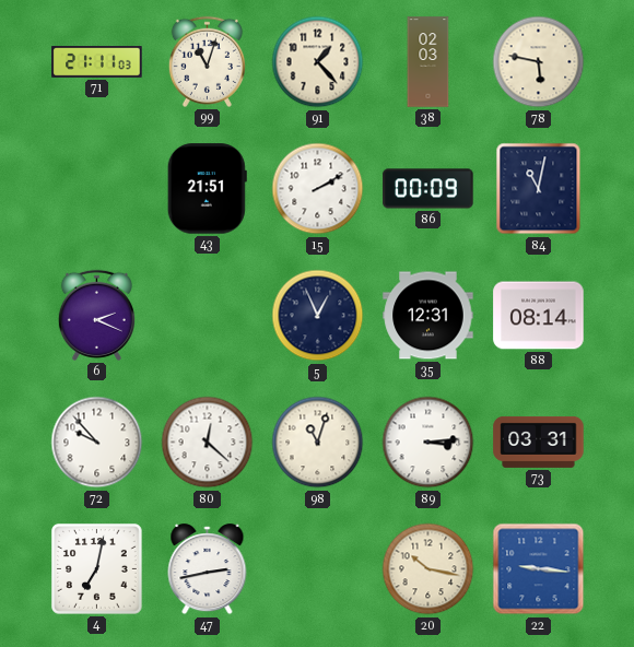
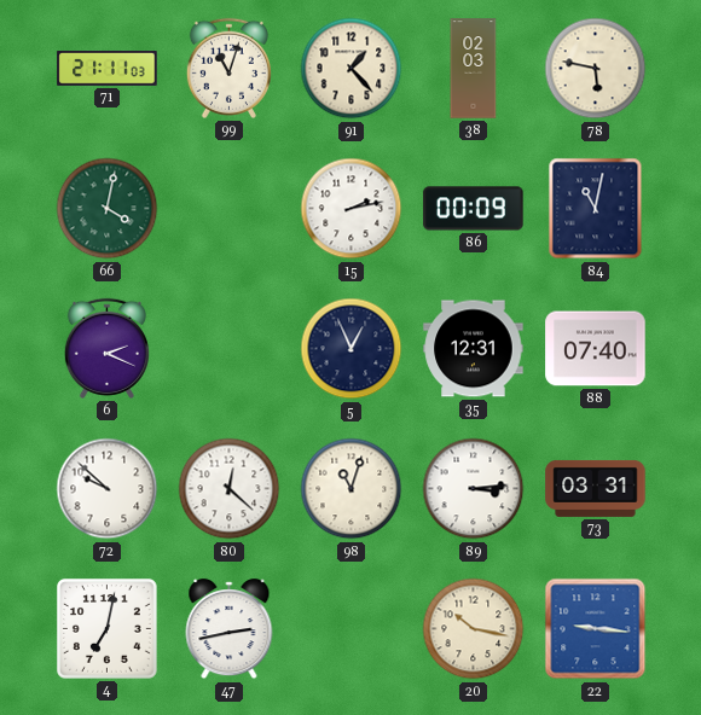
66: none -> 4:02
43: 21:51 -> none
15: 2:10 -> 2:13
88: 08:14 -> 07:40
72: 9:53 -> 9:52
